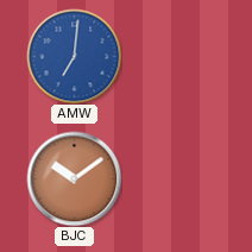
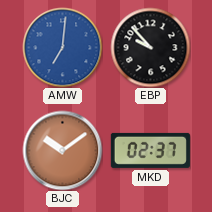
EBP: none -> 9:53
MKD: none -> 02:37
